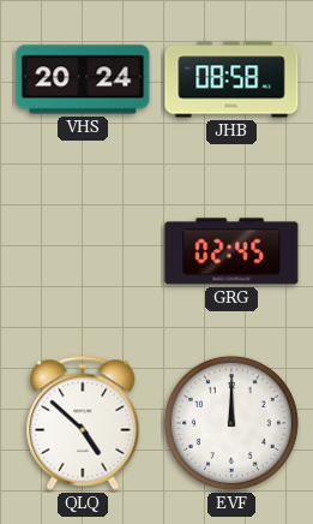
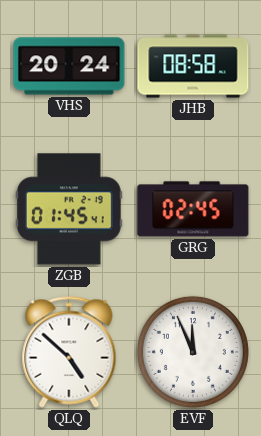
ZGB: none -> 01:45
EVF: 12:00 -> 11:56
